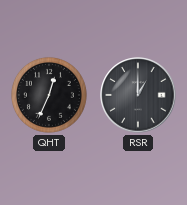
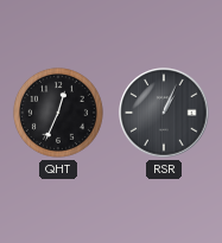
RSR: 1:00 -> 1:04
